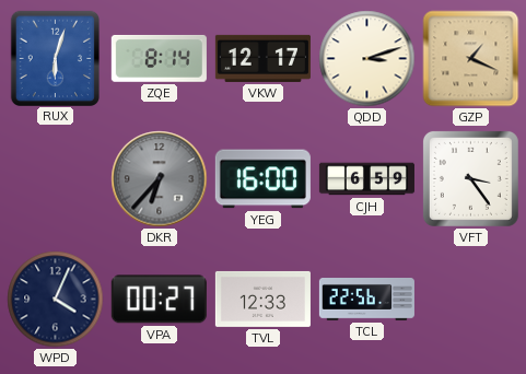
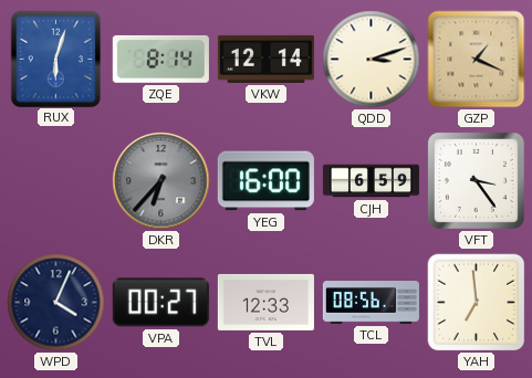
VKW: 12:17 -> 12:14
TCL: 22:56 -> 08:56
YAH: none -> 6:59
